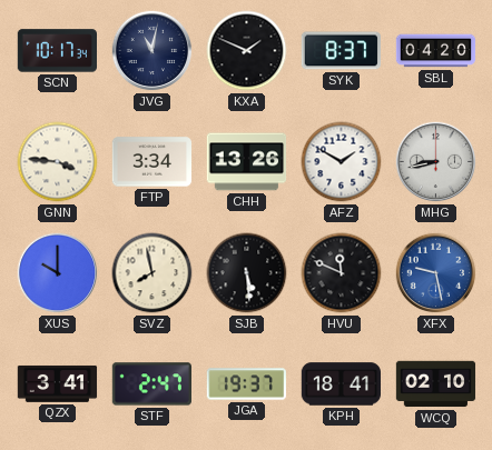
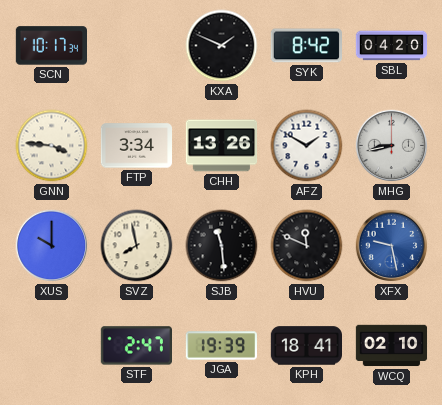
JVG: 11:02 -> none
SYK: 8:37 -> 8:42
SJB: 5:29 -> 11:29
QZX: 3:41 -> none
JGA: 19:37 -> 19:39
